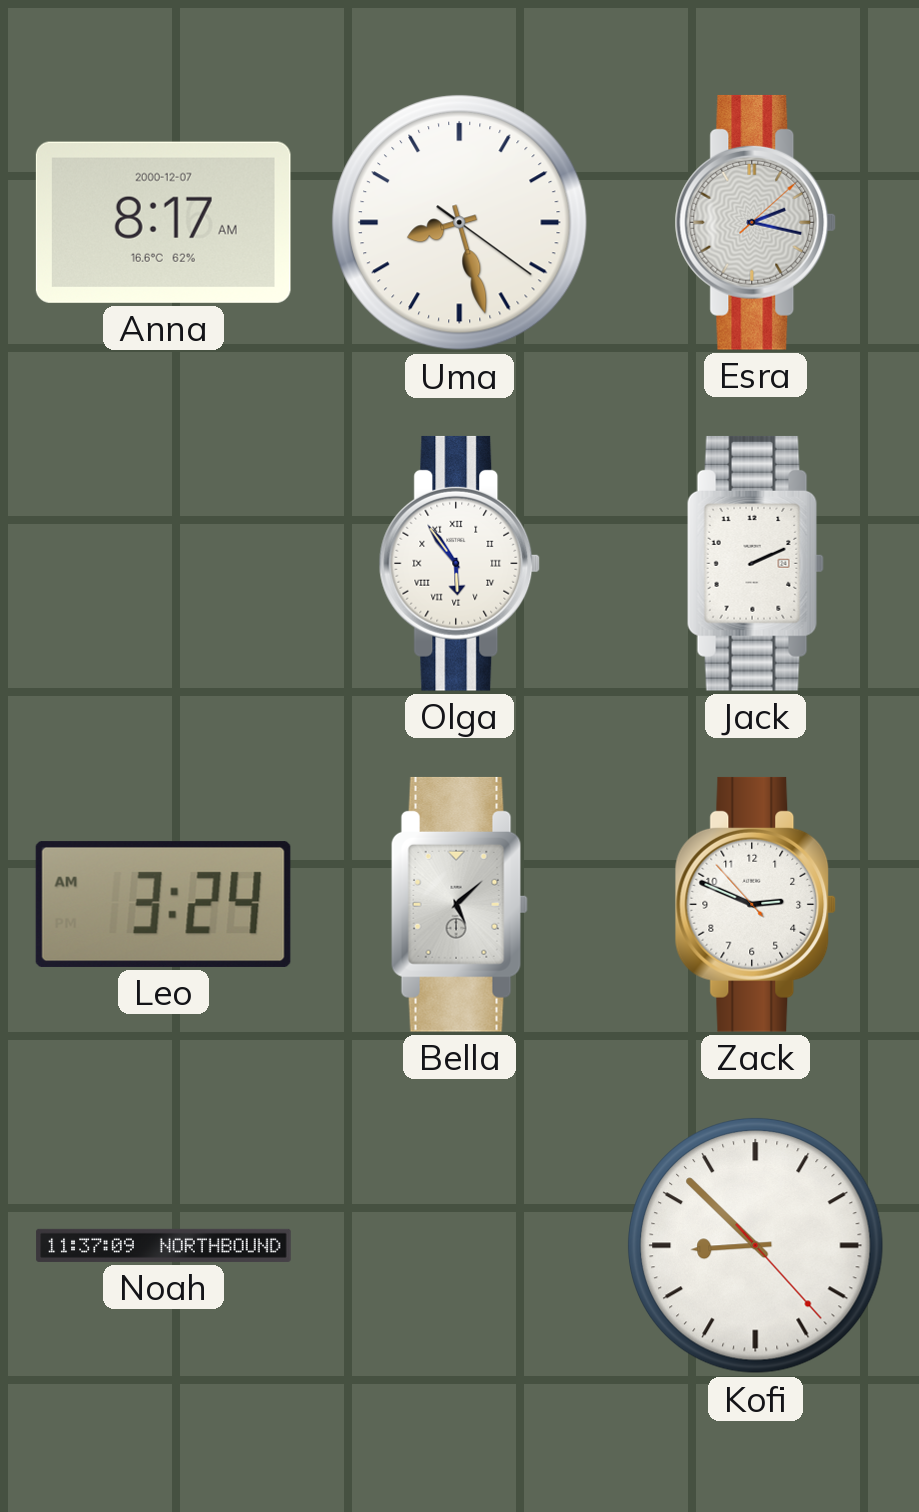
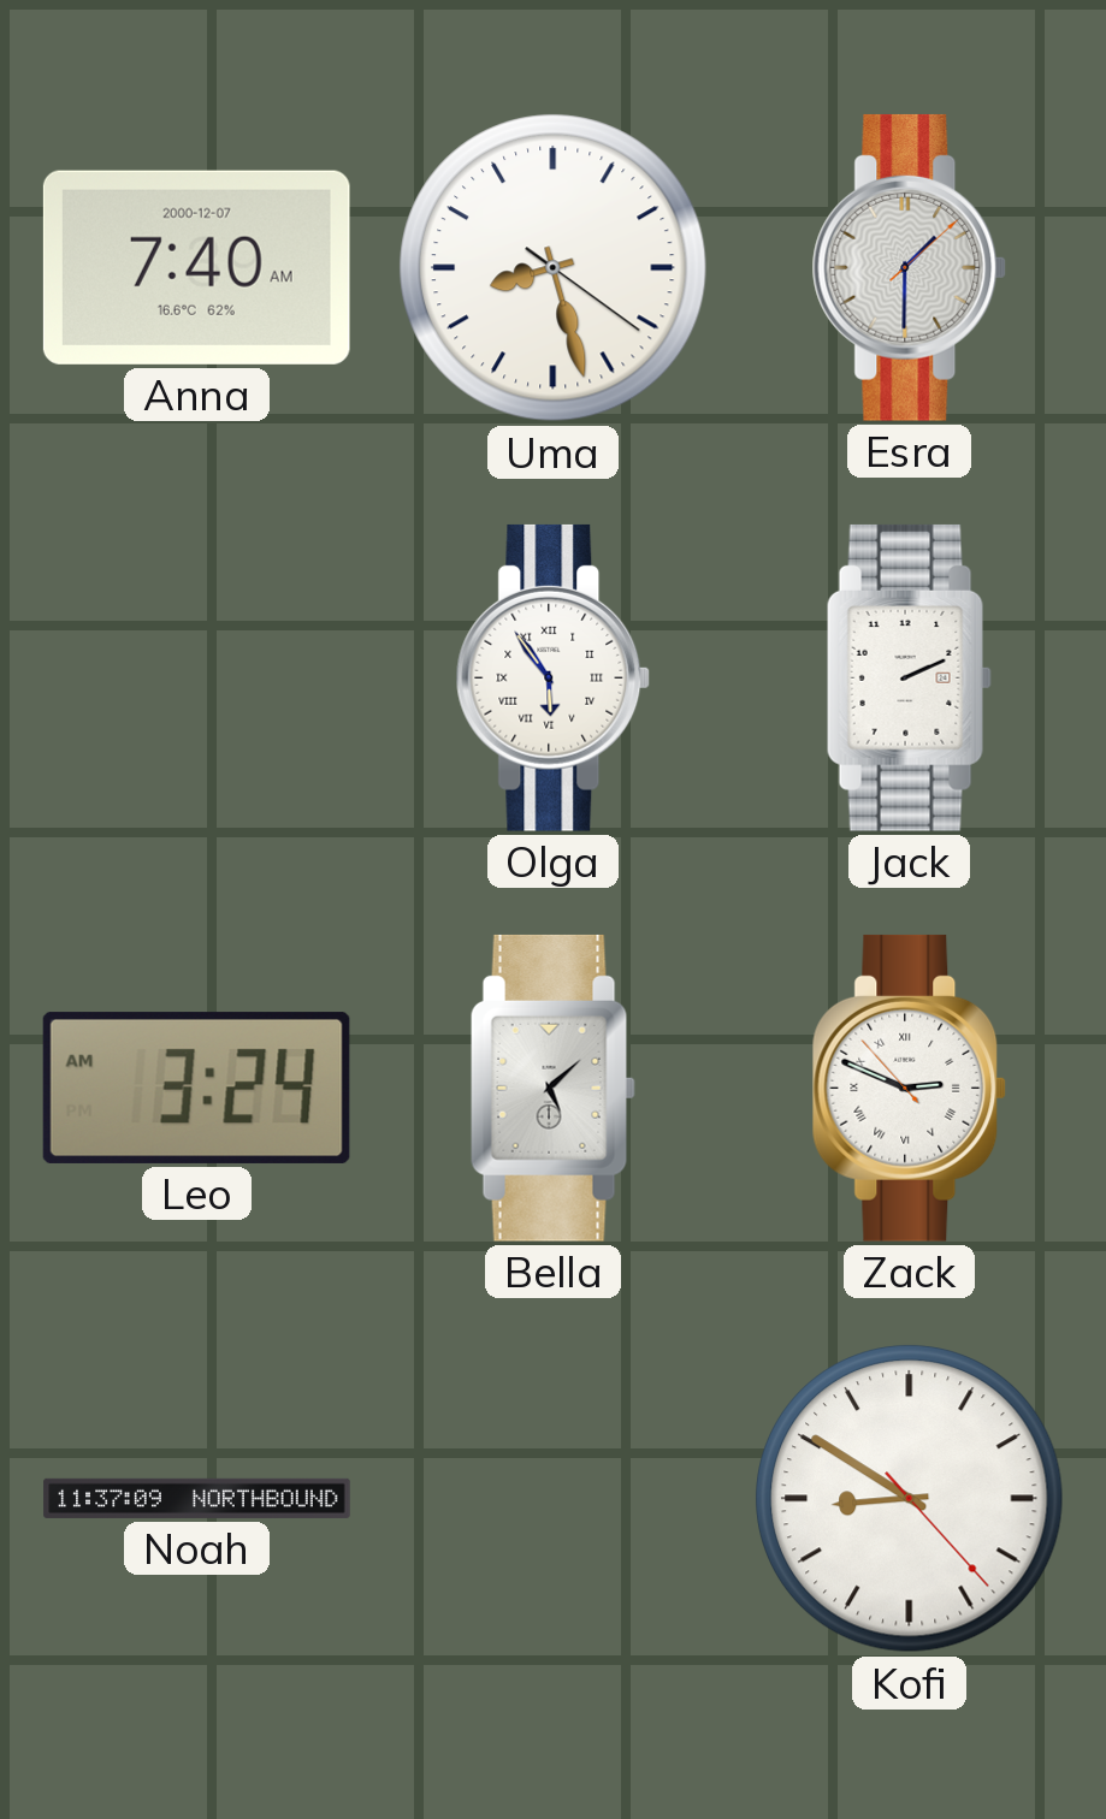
Anna: 8:17 -> 7:40
Esra: 2:17 -> 1:30
Zack numerals: Arabic -> Roman
Kofi: 8:52 -> 8:50
